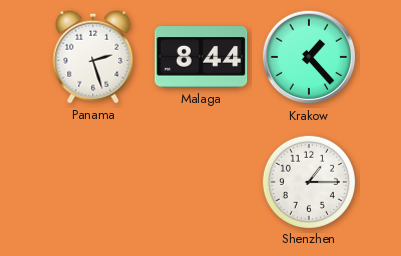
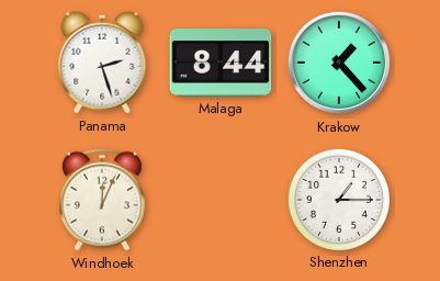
Windhoek: none -> 12:04
